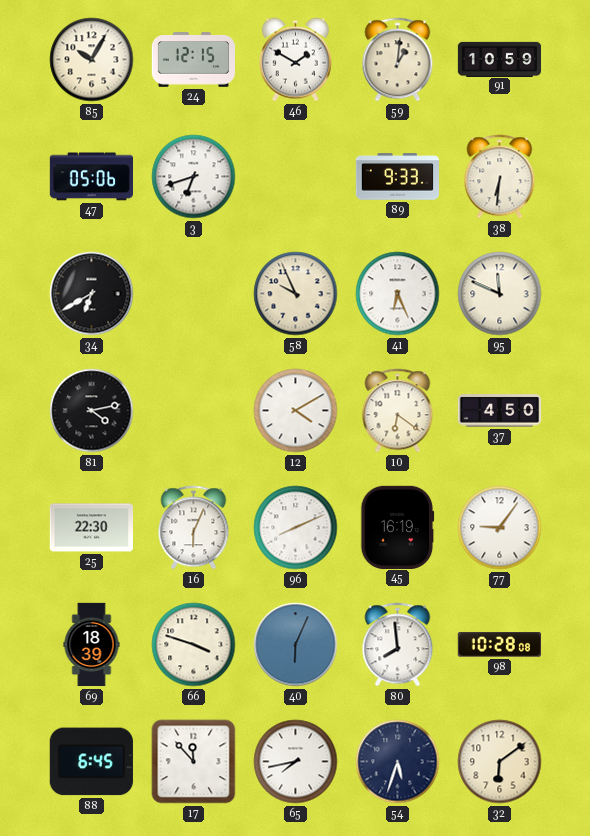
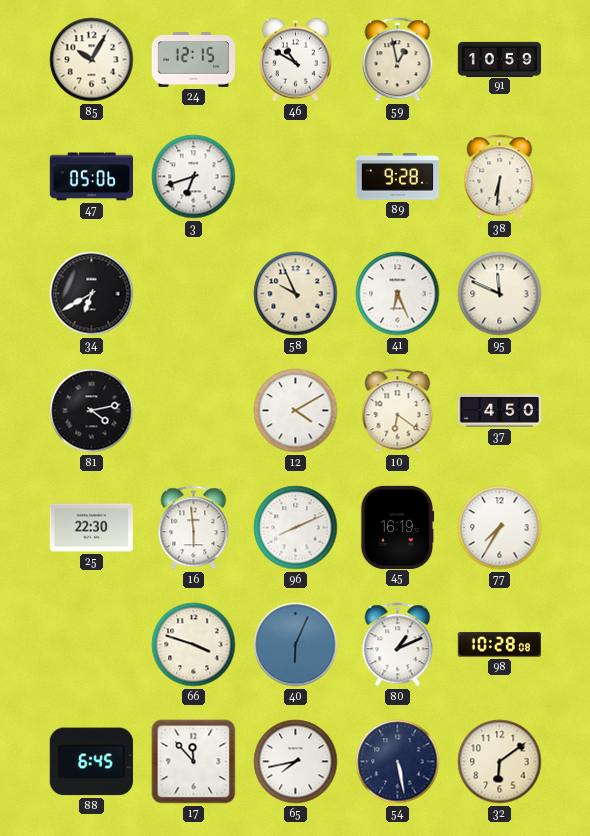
46: 1:50 -> 10:50
59: 1:01 -> 12:58
89: 9:33 -> 9:28
16: 6:04 -> 5:59
77: 9:06 -> 7:35
69: 18:39 -> none
80: 7:59 -> 1:11
54: 5:33 -> 5:28
